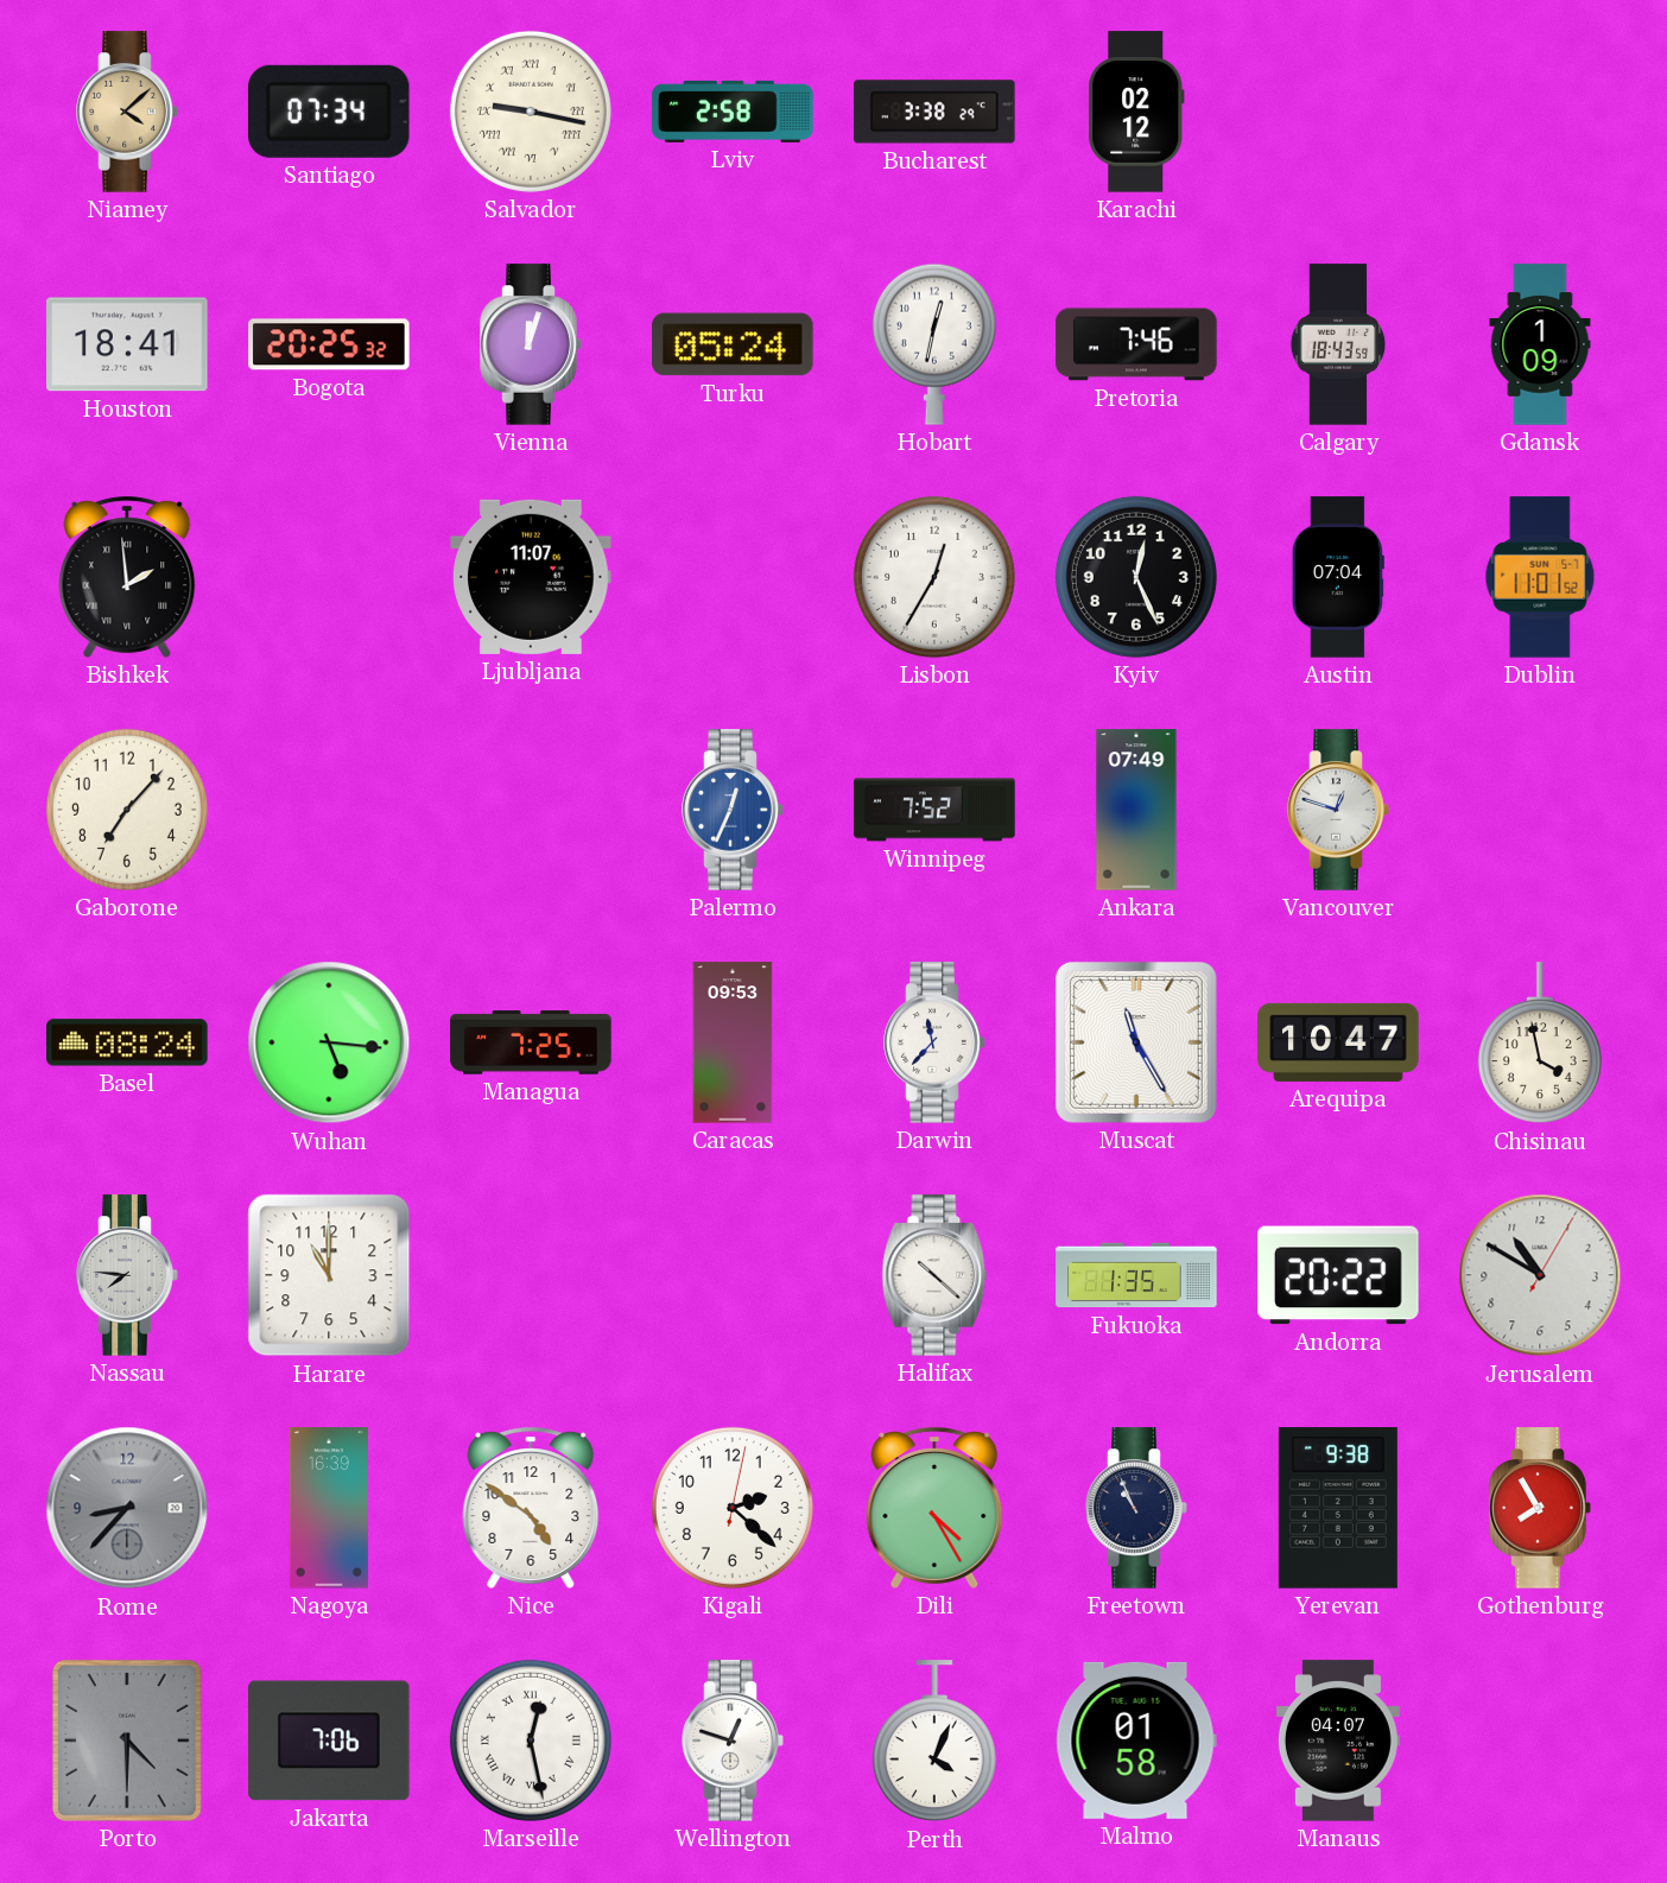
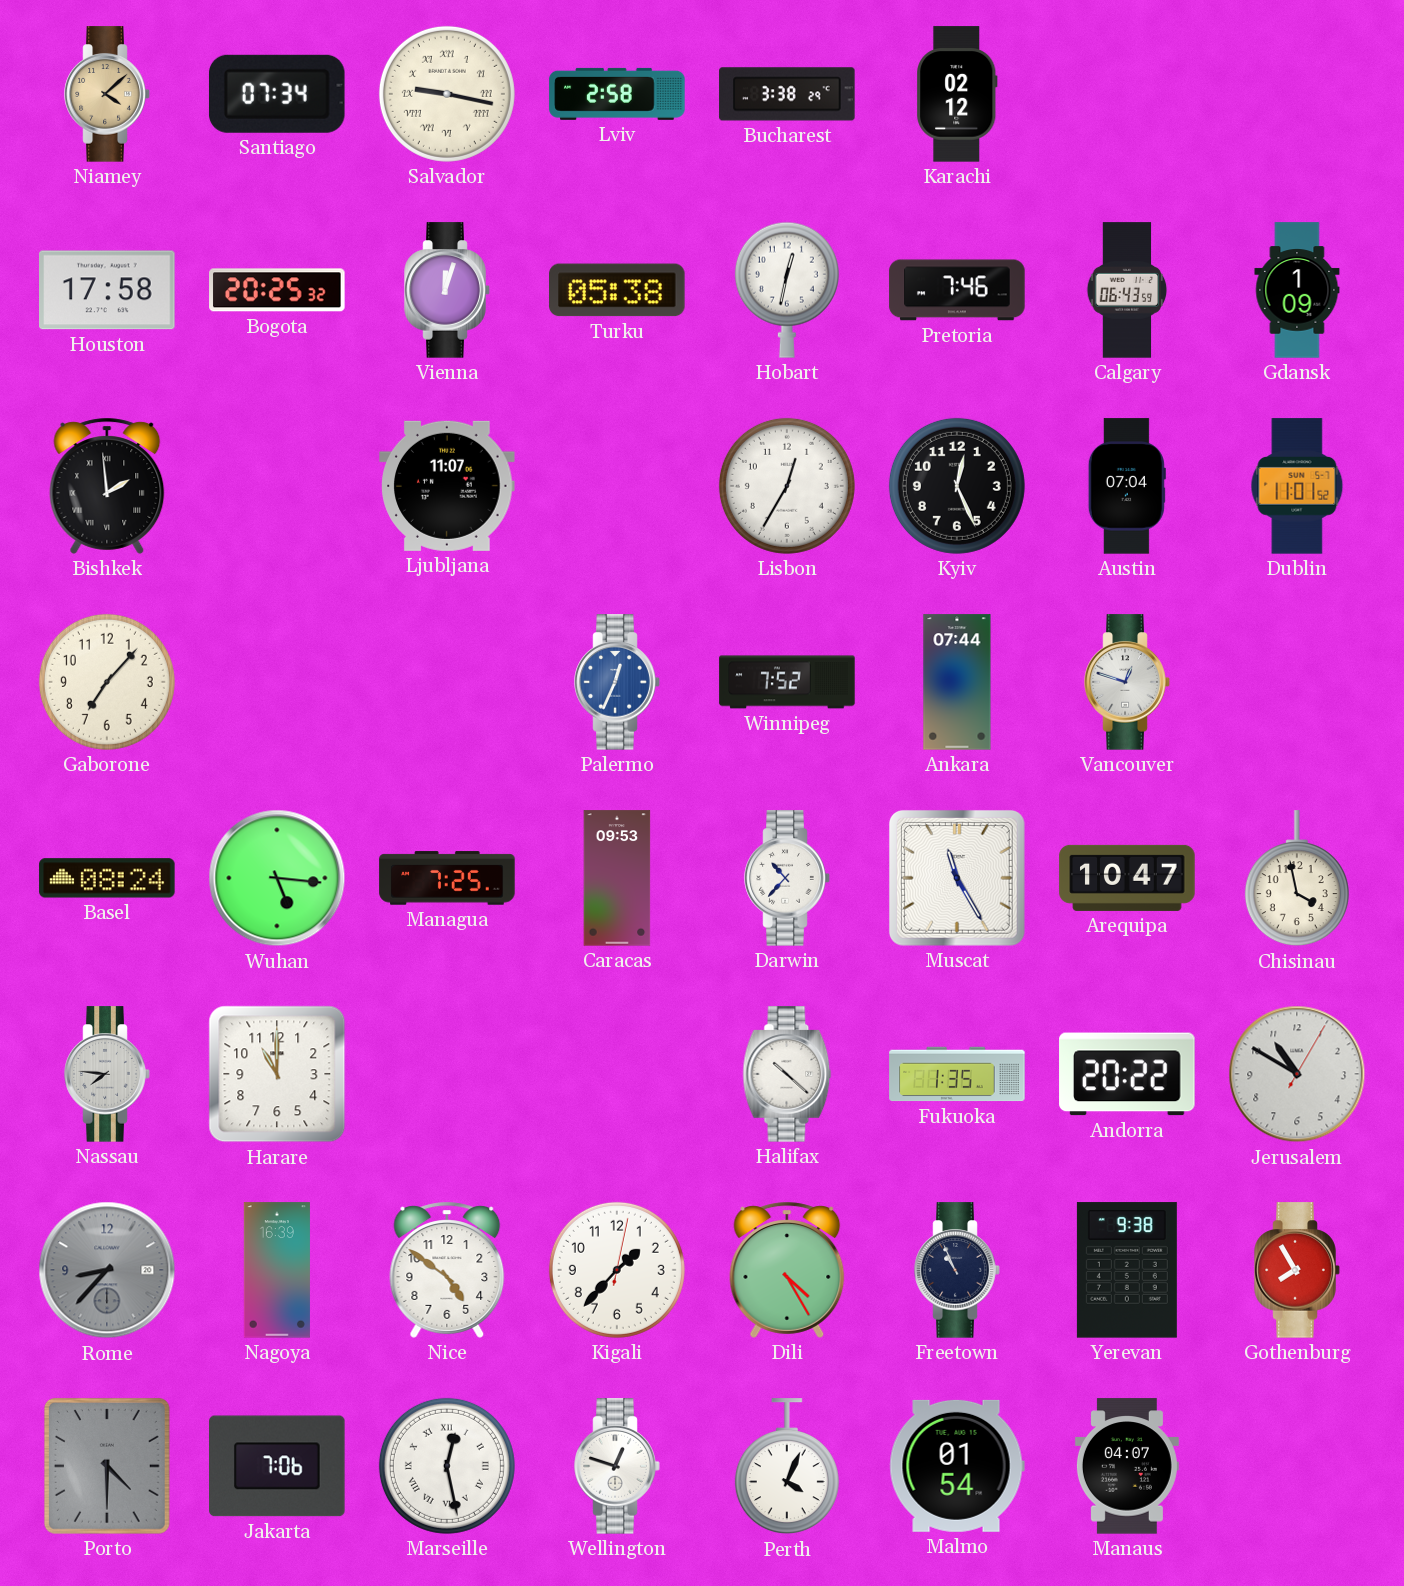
Houston: 18:41 -> 17:58
Turku: 05:24 -> 05:38
Calgary: 18:43 -> 06:43
Ankara: 07:49 -> 07:44
Darwin: 11:37 -> 10:37
Kigali: 2:22 -> 1:37
Malmo: 01:58 -> 01:54
